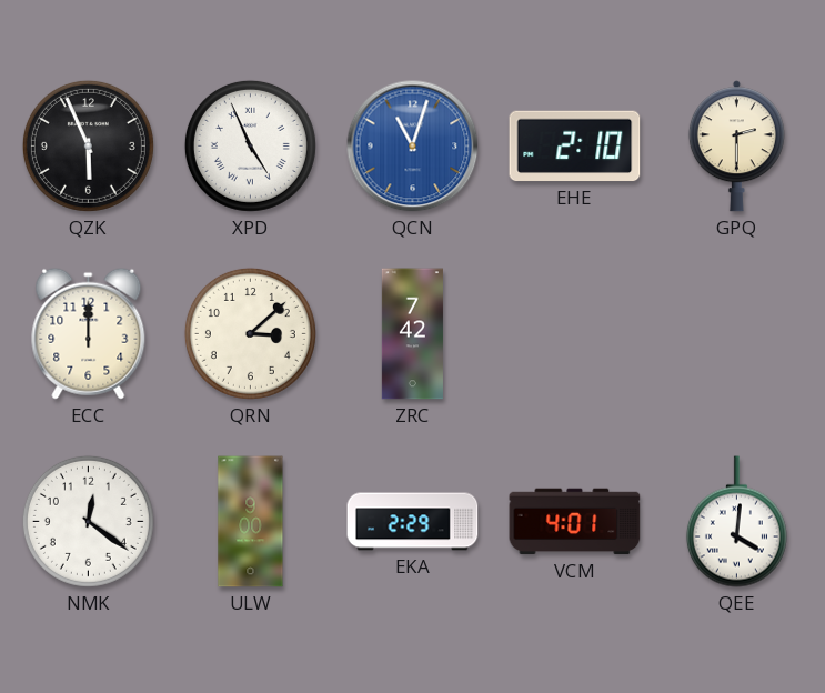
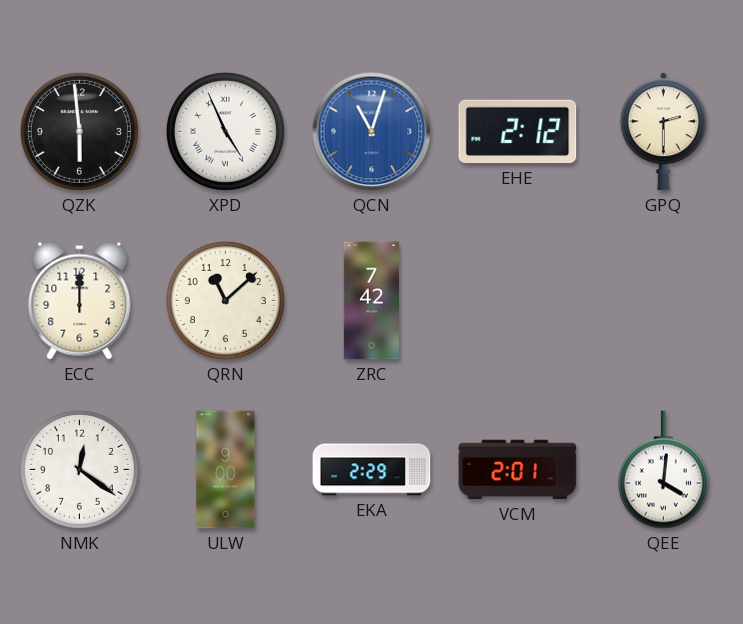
QZK: 5:56 -> 5:59
EHE: 2:10 -> 2:12
QRN: 3:08 -> 11:08
VCM: 4:01 -> 2:01
